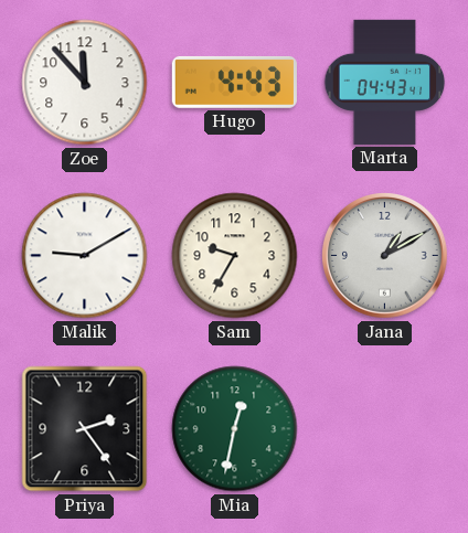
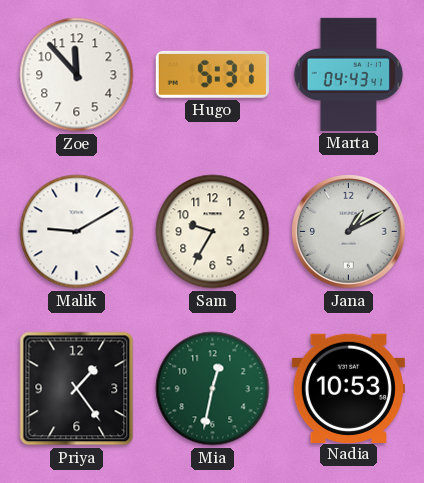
Hugo: 4:43 -> 5:31
Priya: 2:24 -> 1:24
Nadia: none -> 10:53
